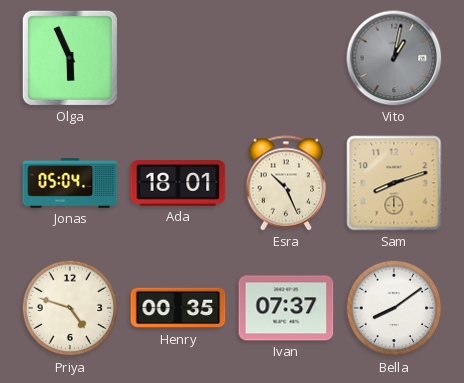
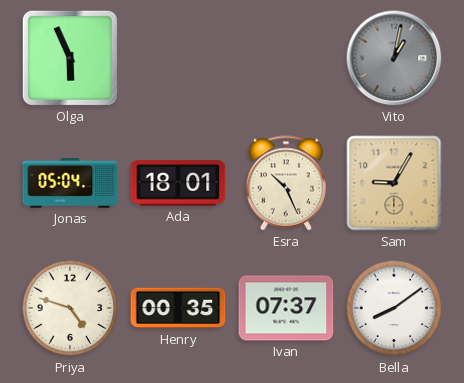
Sam: 8:12 -> 9:05
